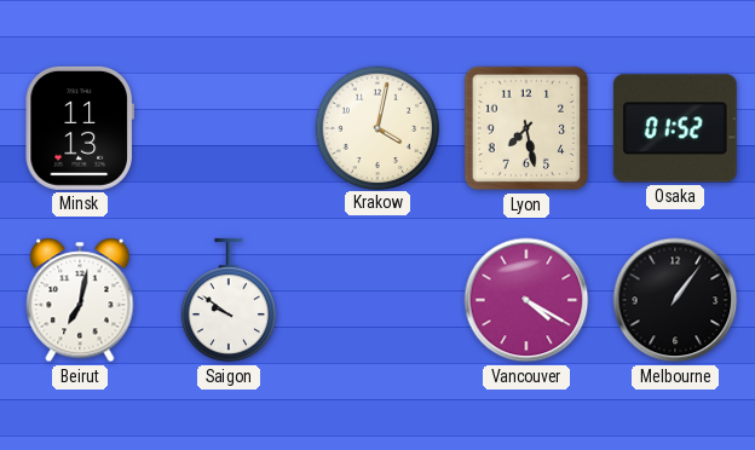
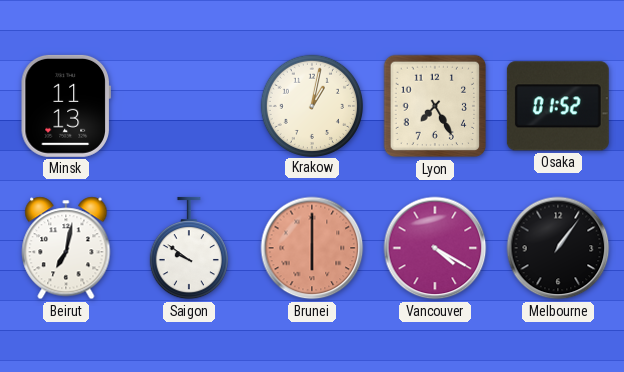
Krakow: 4:02 -> 1:02
Lyon: 7:28 -> 7:25
Brunei: none -> 6:00
